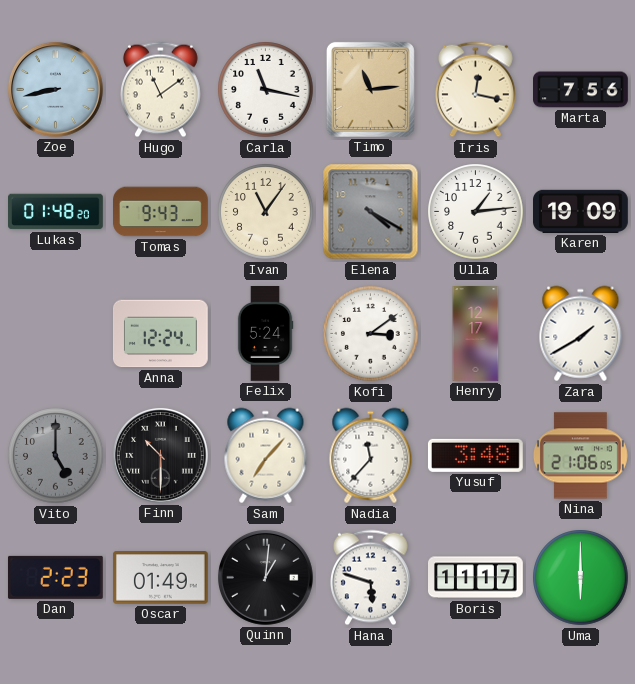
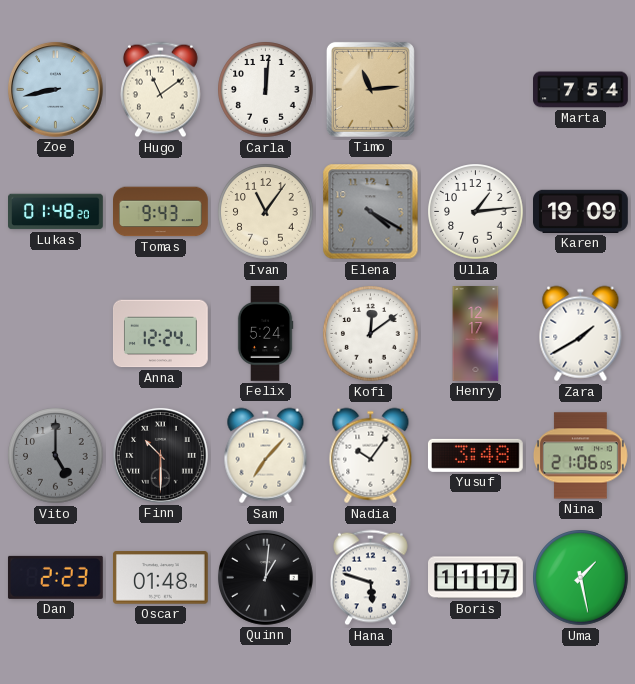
Carla: 11:17 -> 12:01
Iris: 12:17 -> none
Marta: 7:56 -> 7:54
Kofi: 3:09 -> 12:09
Nadia: 11:37 -> 10:06
Oscar: 01:49 -> 01:48
Uma: 6:00 -> 1:28
